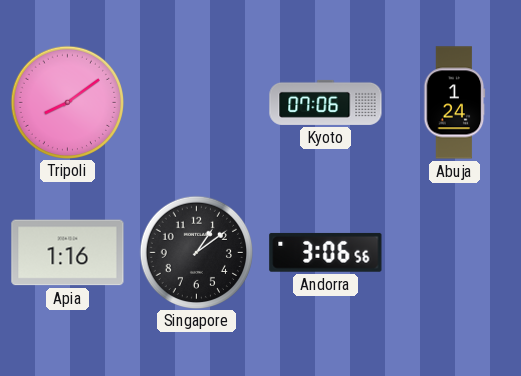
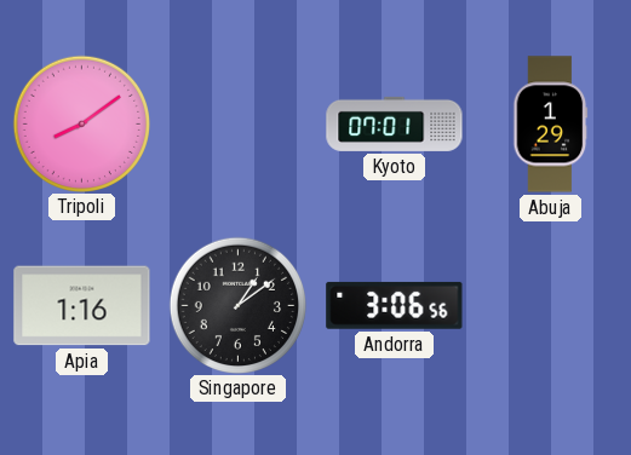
Kyoto: 07:06 -> 07:01
Abuja: 1:24 -> 1:29
